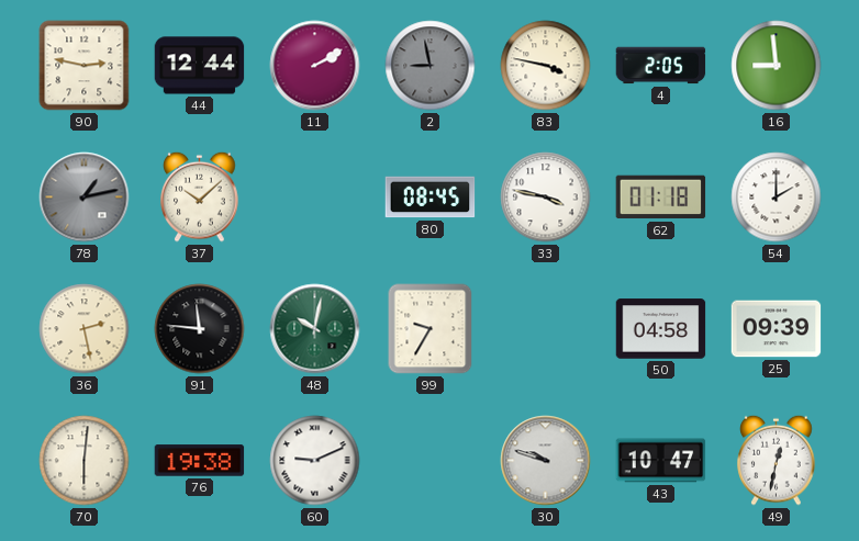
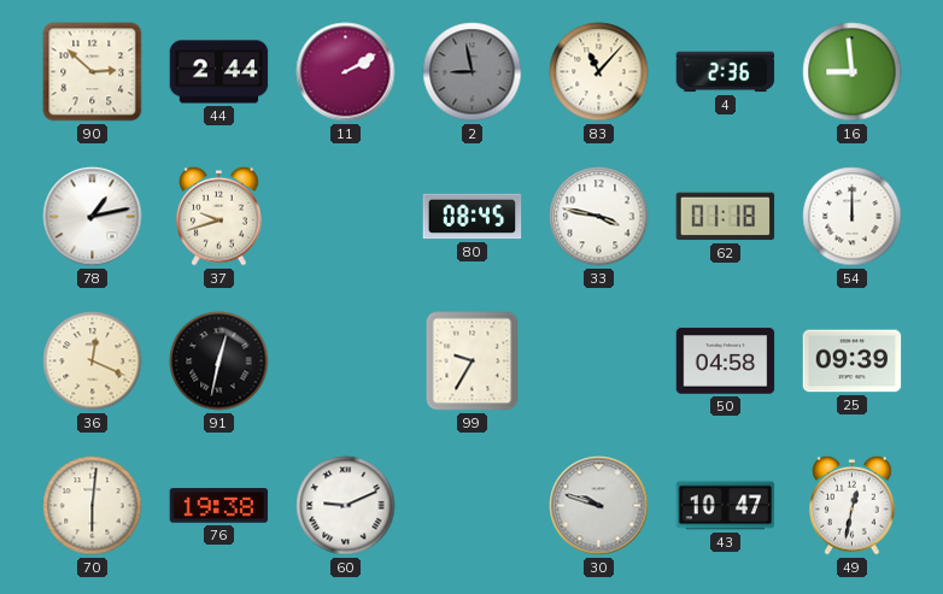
90: 2:47 -> 2:52
44: 12:44 -> 2:44
83: 3:47 -> 11:07
4: 2:05 -> 2:36
78 dial: grey -> white
37: 10:08 -> 9:42
54: 2:00 -> 12:00
36: 2:28 -> 12:19
91: 11:46 -> 12:32
48: 10:02 -> none
